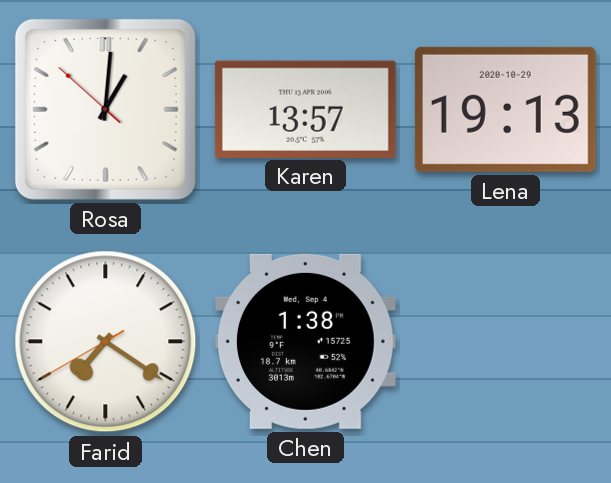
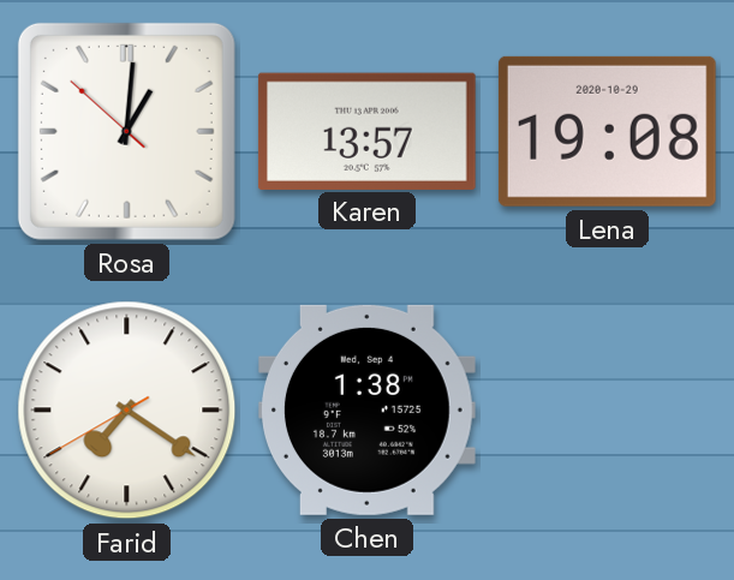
Lena: 19:13 -> 19:08
